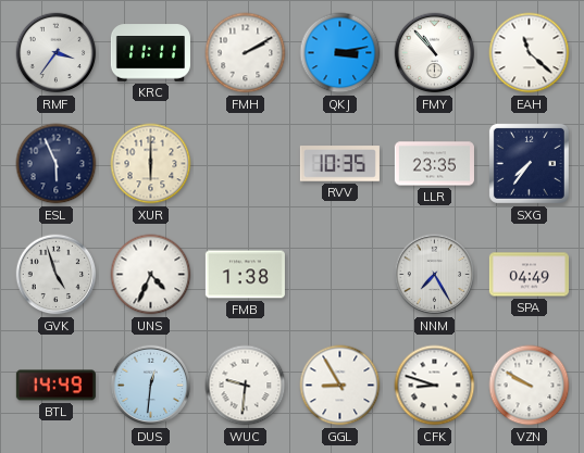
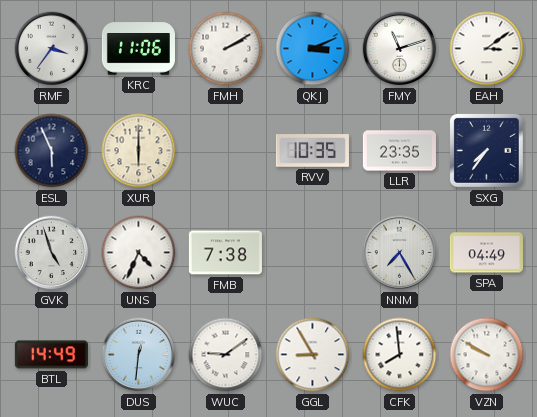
KRC: 11:11 -> 11:06
QKJ: 3:13 -> 3:11
FMY: 10:53 -> 11:12
EAH: 11:22 -> 3:09
FMB: 1:38 -> 7:38
WUC: 9:31 -> 9:09
CFK: 8:48 -> 7:59
